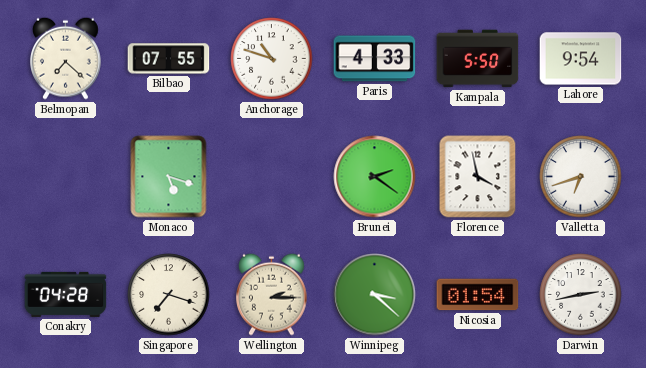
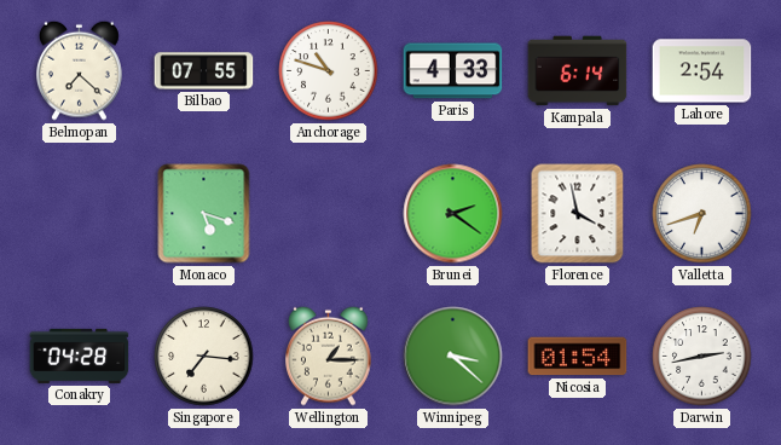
Kampala: 5:50 -> 6:14
Lahore: 9:54 -> 2:54
Singapore: 7:18 -> 7:16
Wellington: 2:15 -> 1:15
